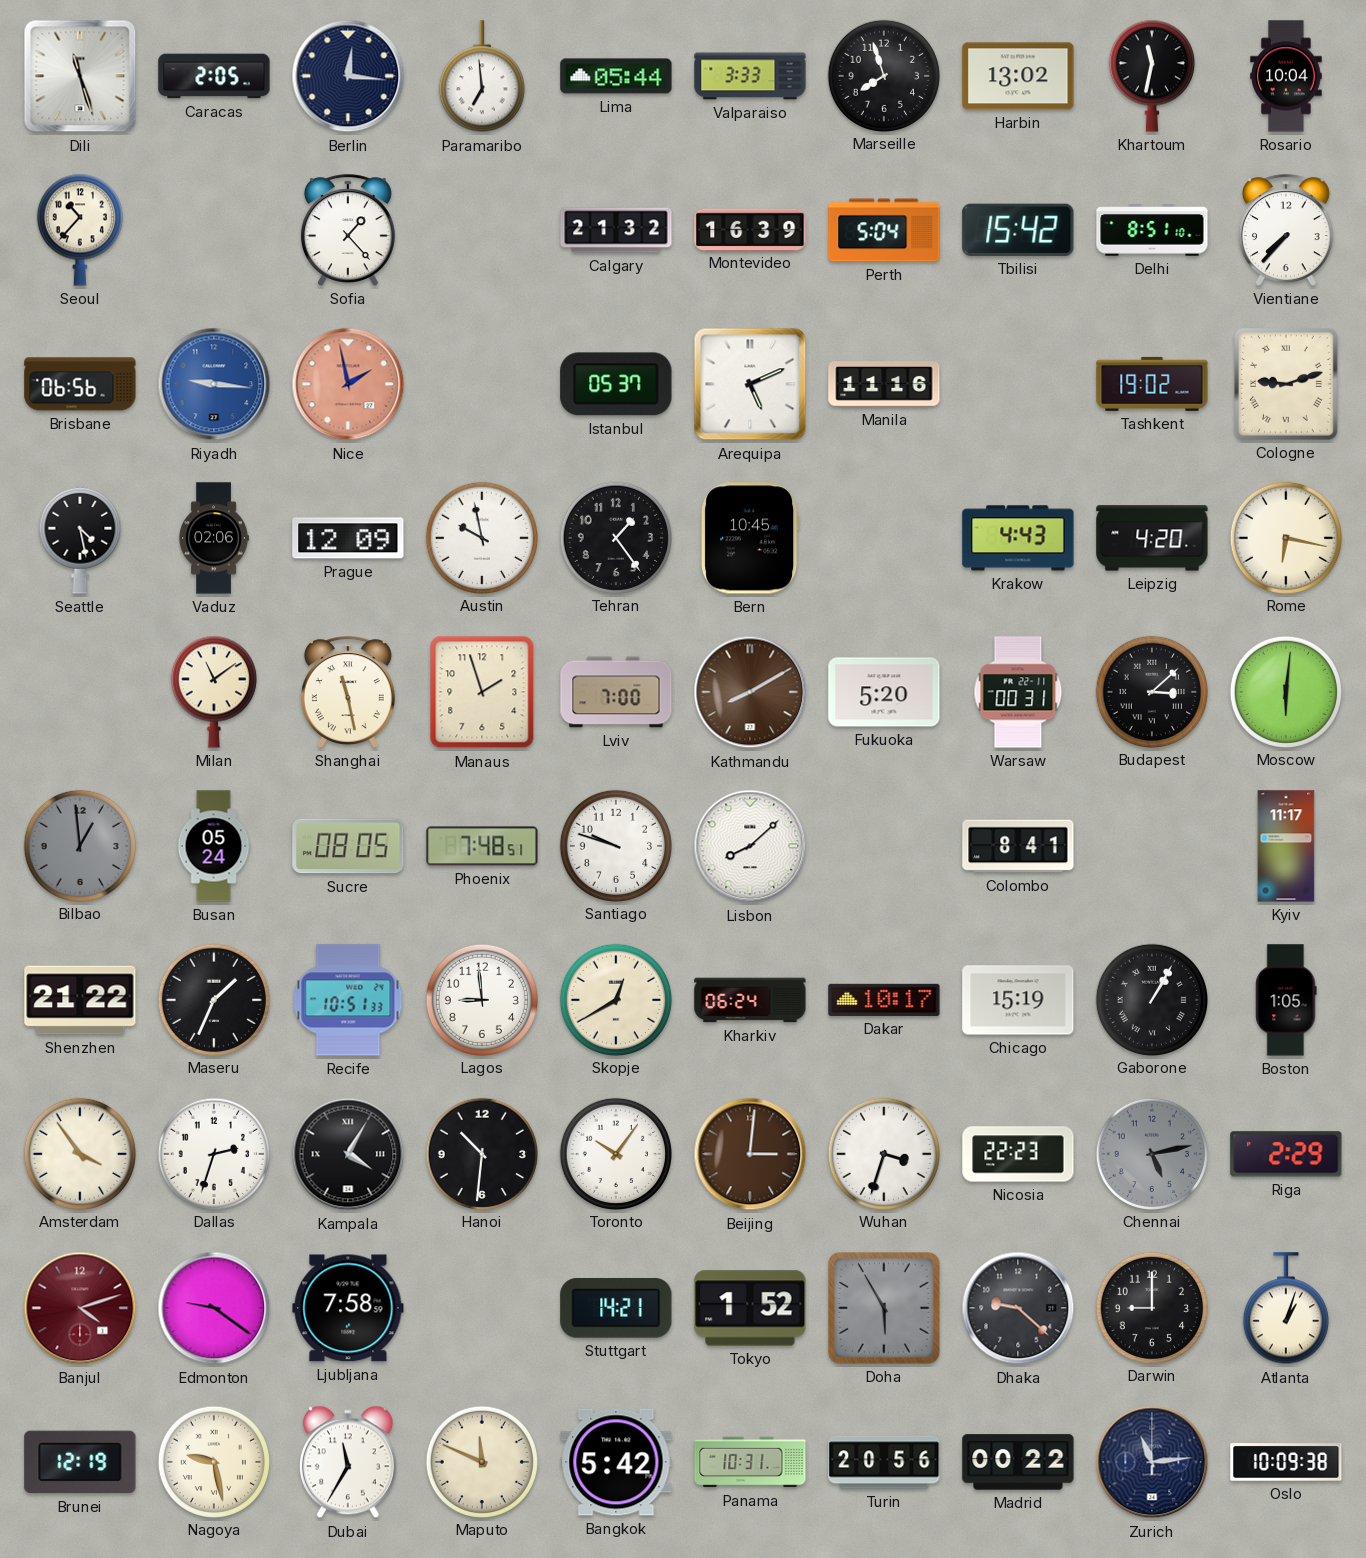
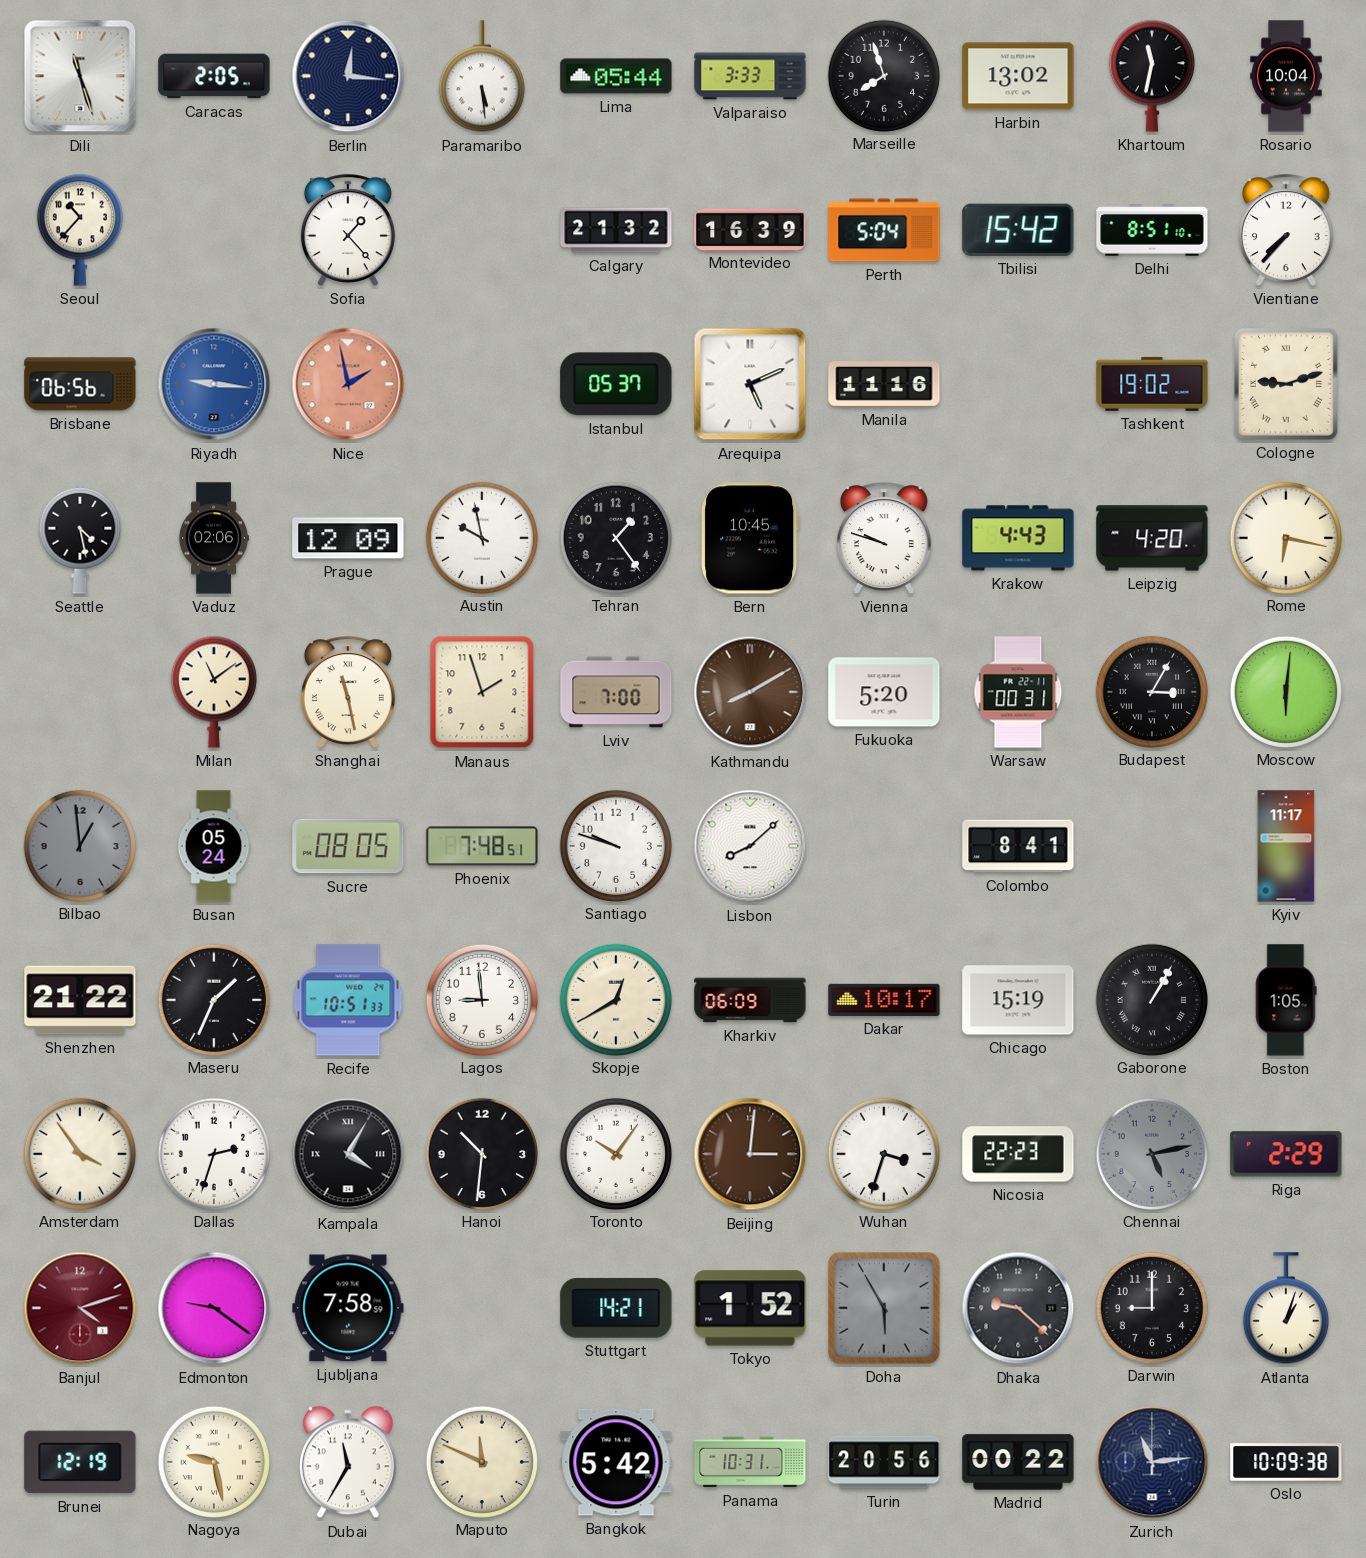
Paramaribo: 6:59 -> 5:29
Vienna: none -> 9:48
Budapest: 3:08 -> 3:05
Kharkiv: 06:24 -> 06:09
